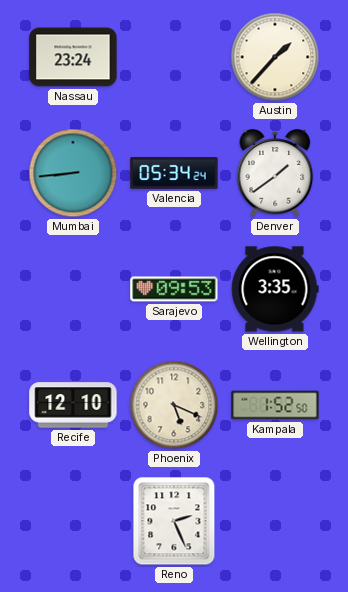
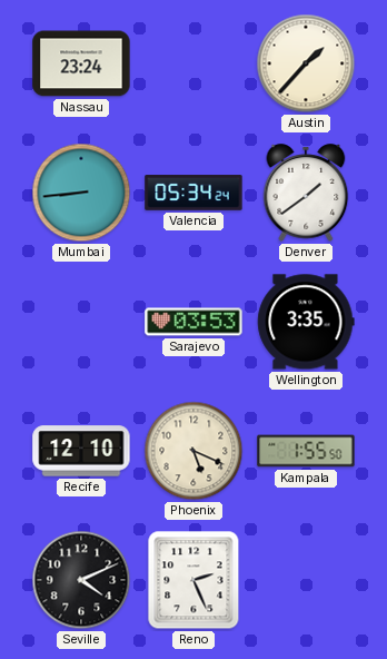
Sarajevo: 09:53 -> 03:53
Kampala: 1:52 -> 1:55
Seville: none -> 4:11
